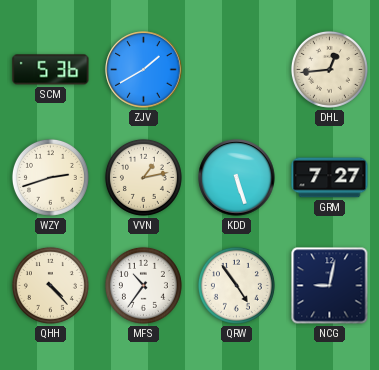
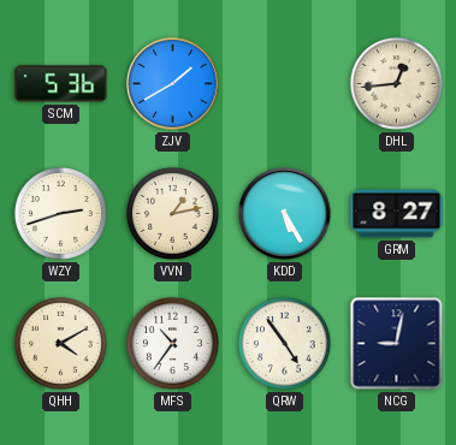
KDD: 5:27 -> 5:25
GRM: 7:27 -> 8:27
QHH: 4:23 -> 4:10
